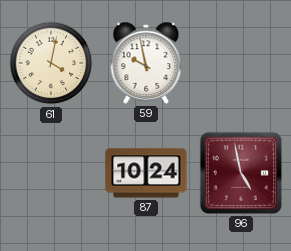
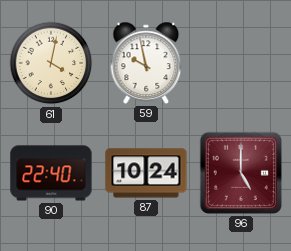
90: none -> 22:40
96: 4:58 -> 5:00
